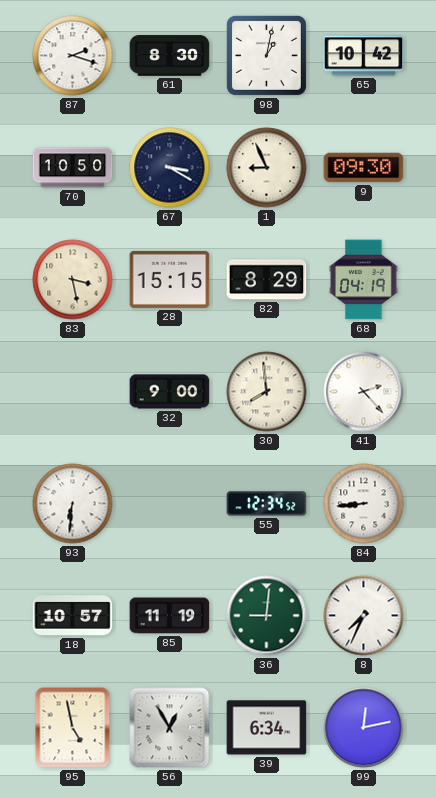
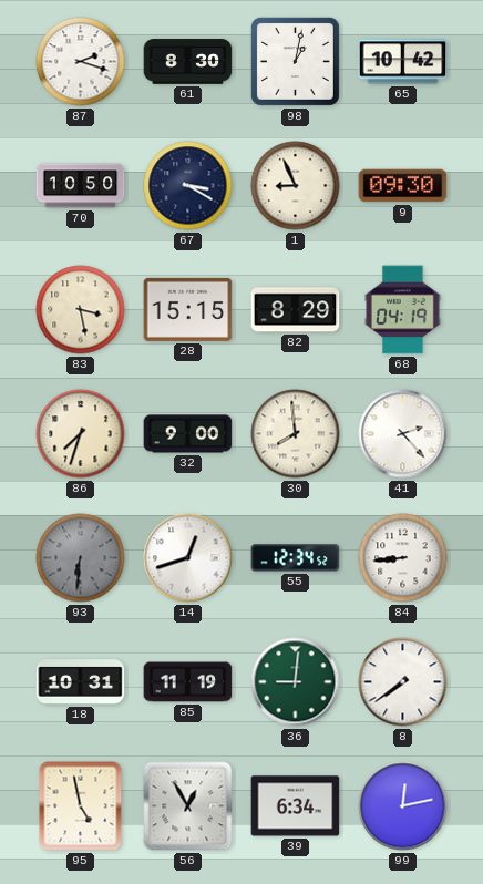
86: none -> 7:33
93 dial: white -> grey
14: none -> 12:42
18: 10:57 -> 10:31
8: 7:34 -> 7:39
